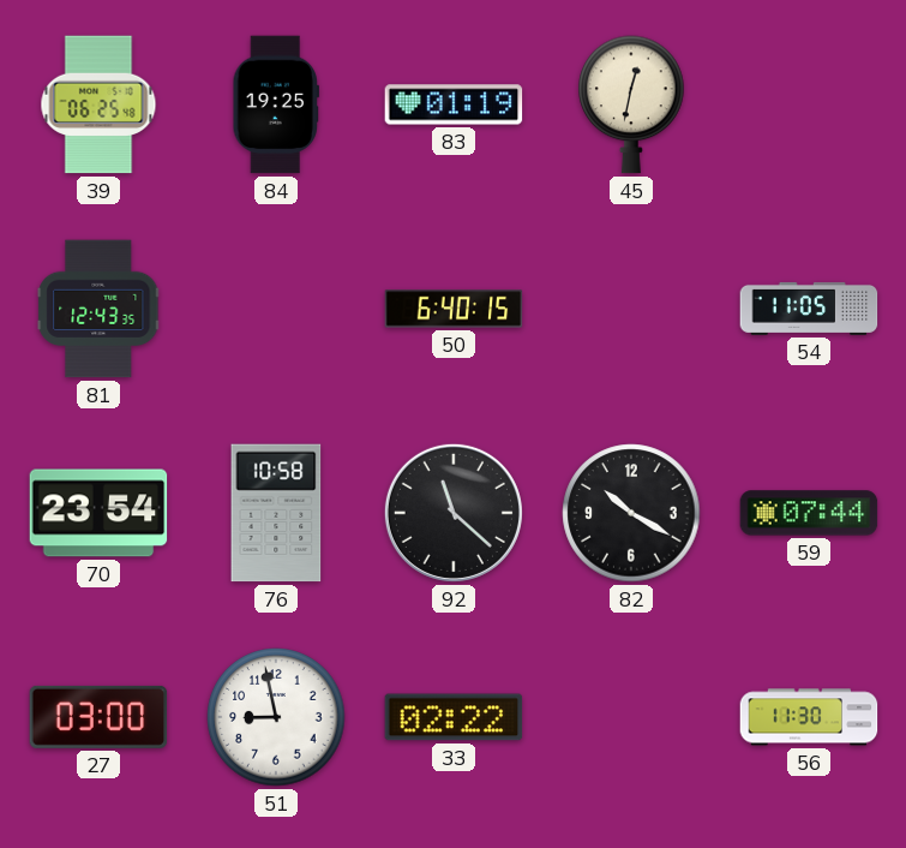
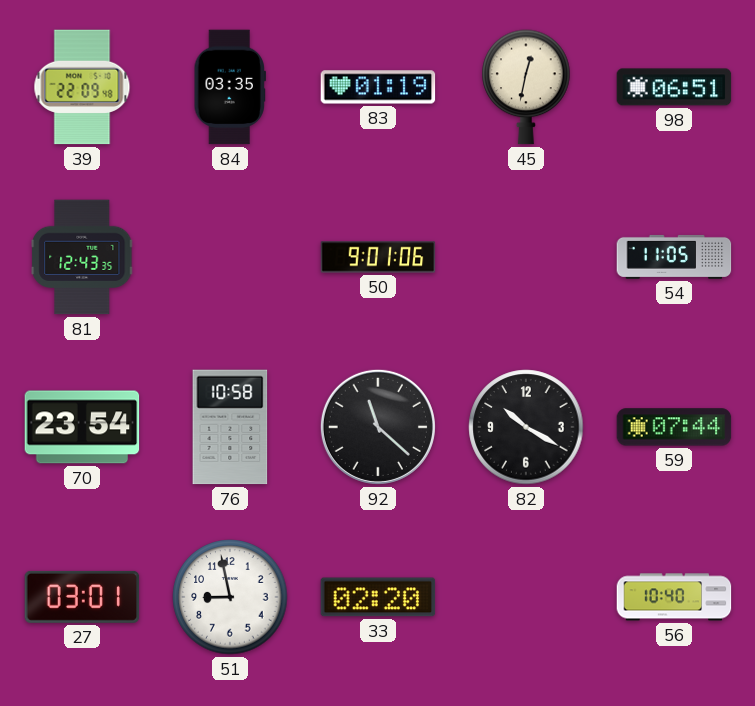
39: 06:25 -> 22:09
84: 19:25 -> 03:35
98: none -> 06:51
50: 6:40 -> 9:01
27: 03:00 -> 03:01
33: 02:22 -> 02:20
56: 11:30 -> 10:40
